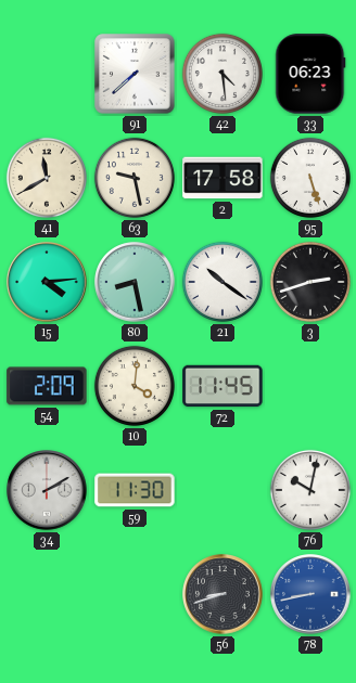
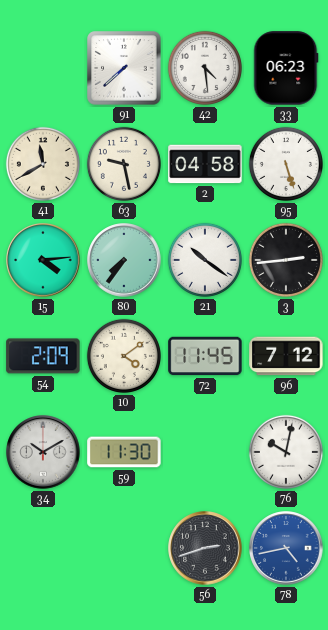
2: 17:58 -> 04:58
80: 8:28 -> 7:36
3: 2:42 -> 2:44
10: 4:01 -> 4:09
96: none -> 7:12
34: 2:10 -> 10:10
56: 8:42 -> 2:42
78: 8:43 -> 4:43
